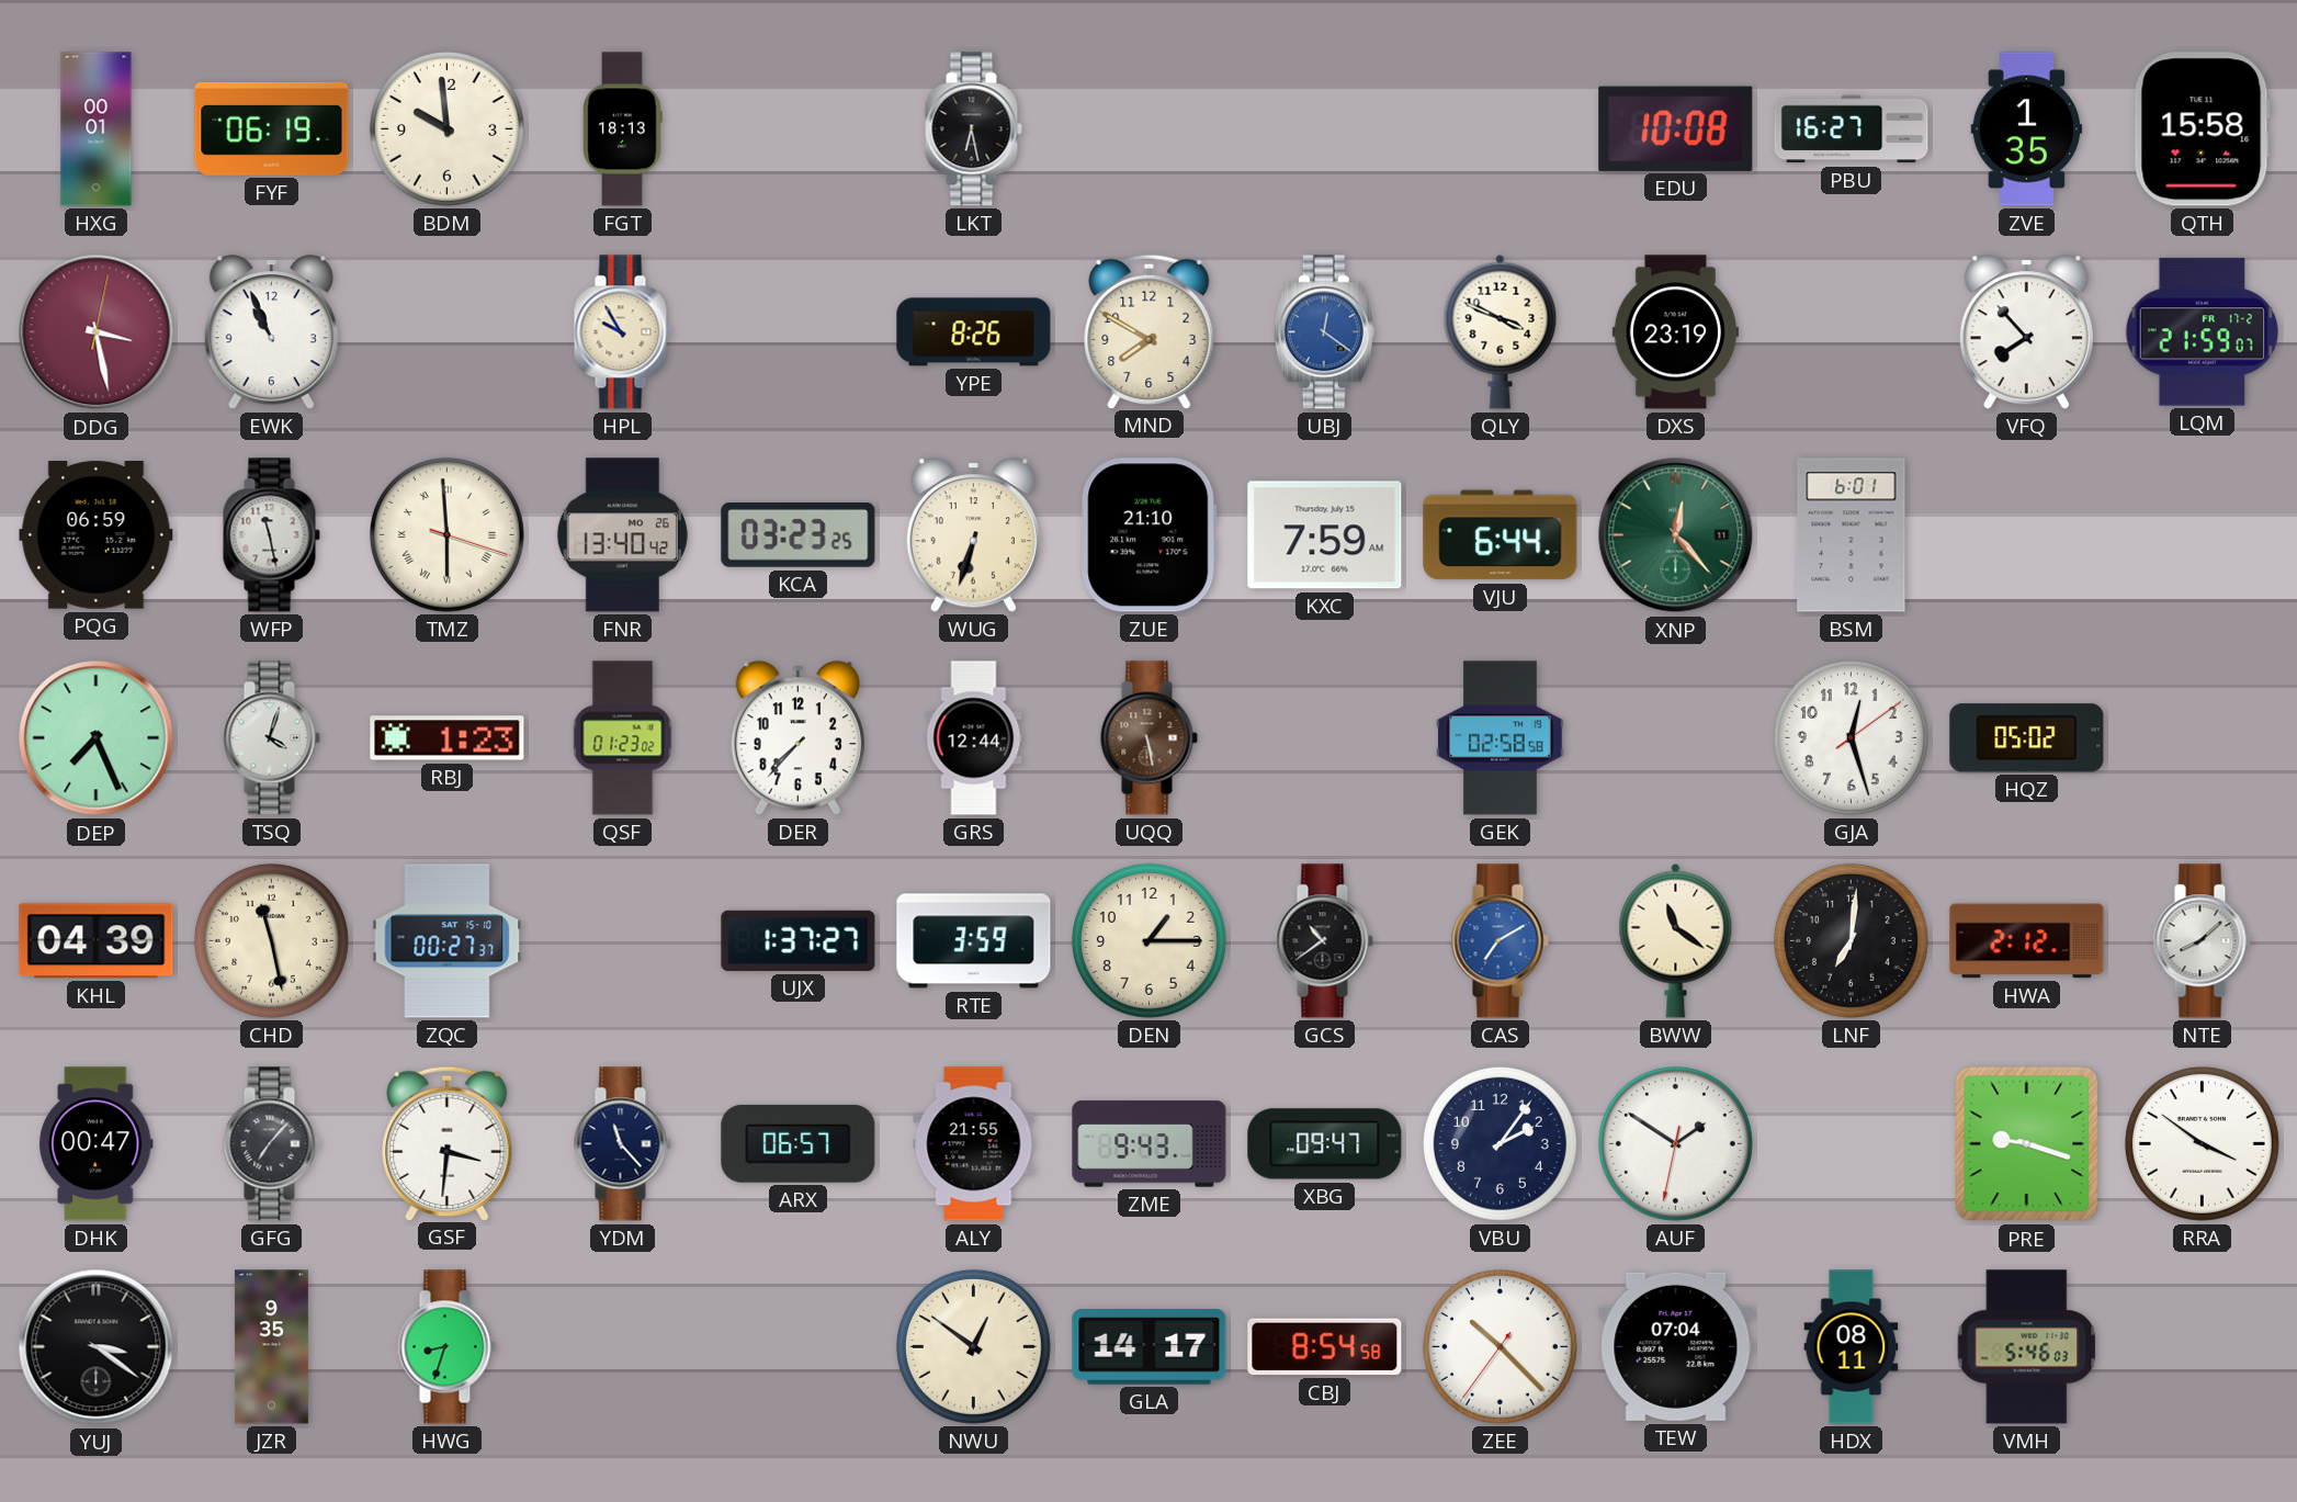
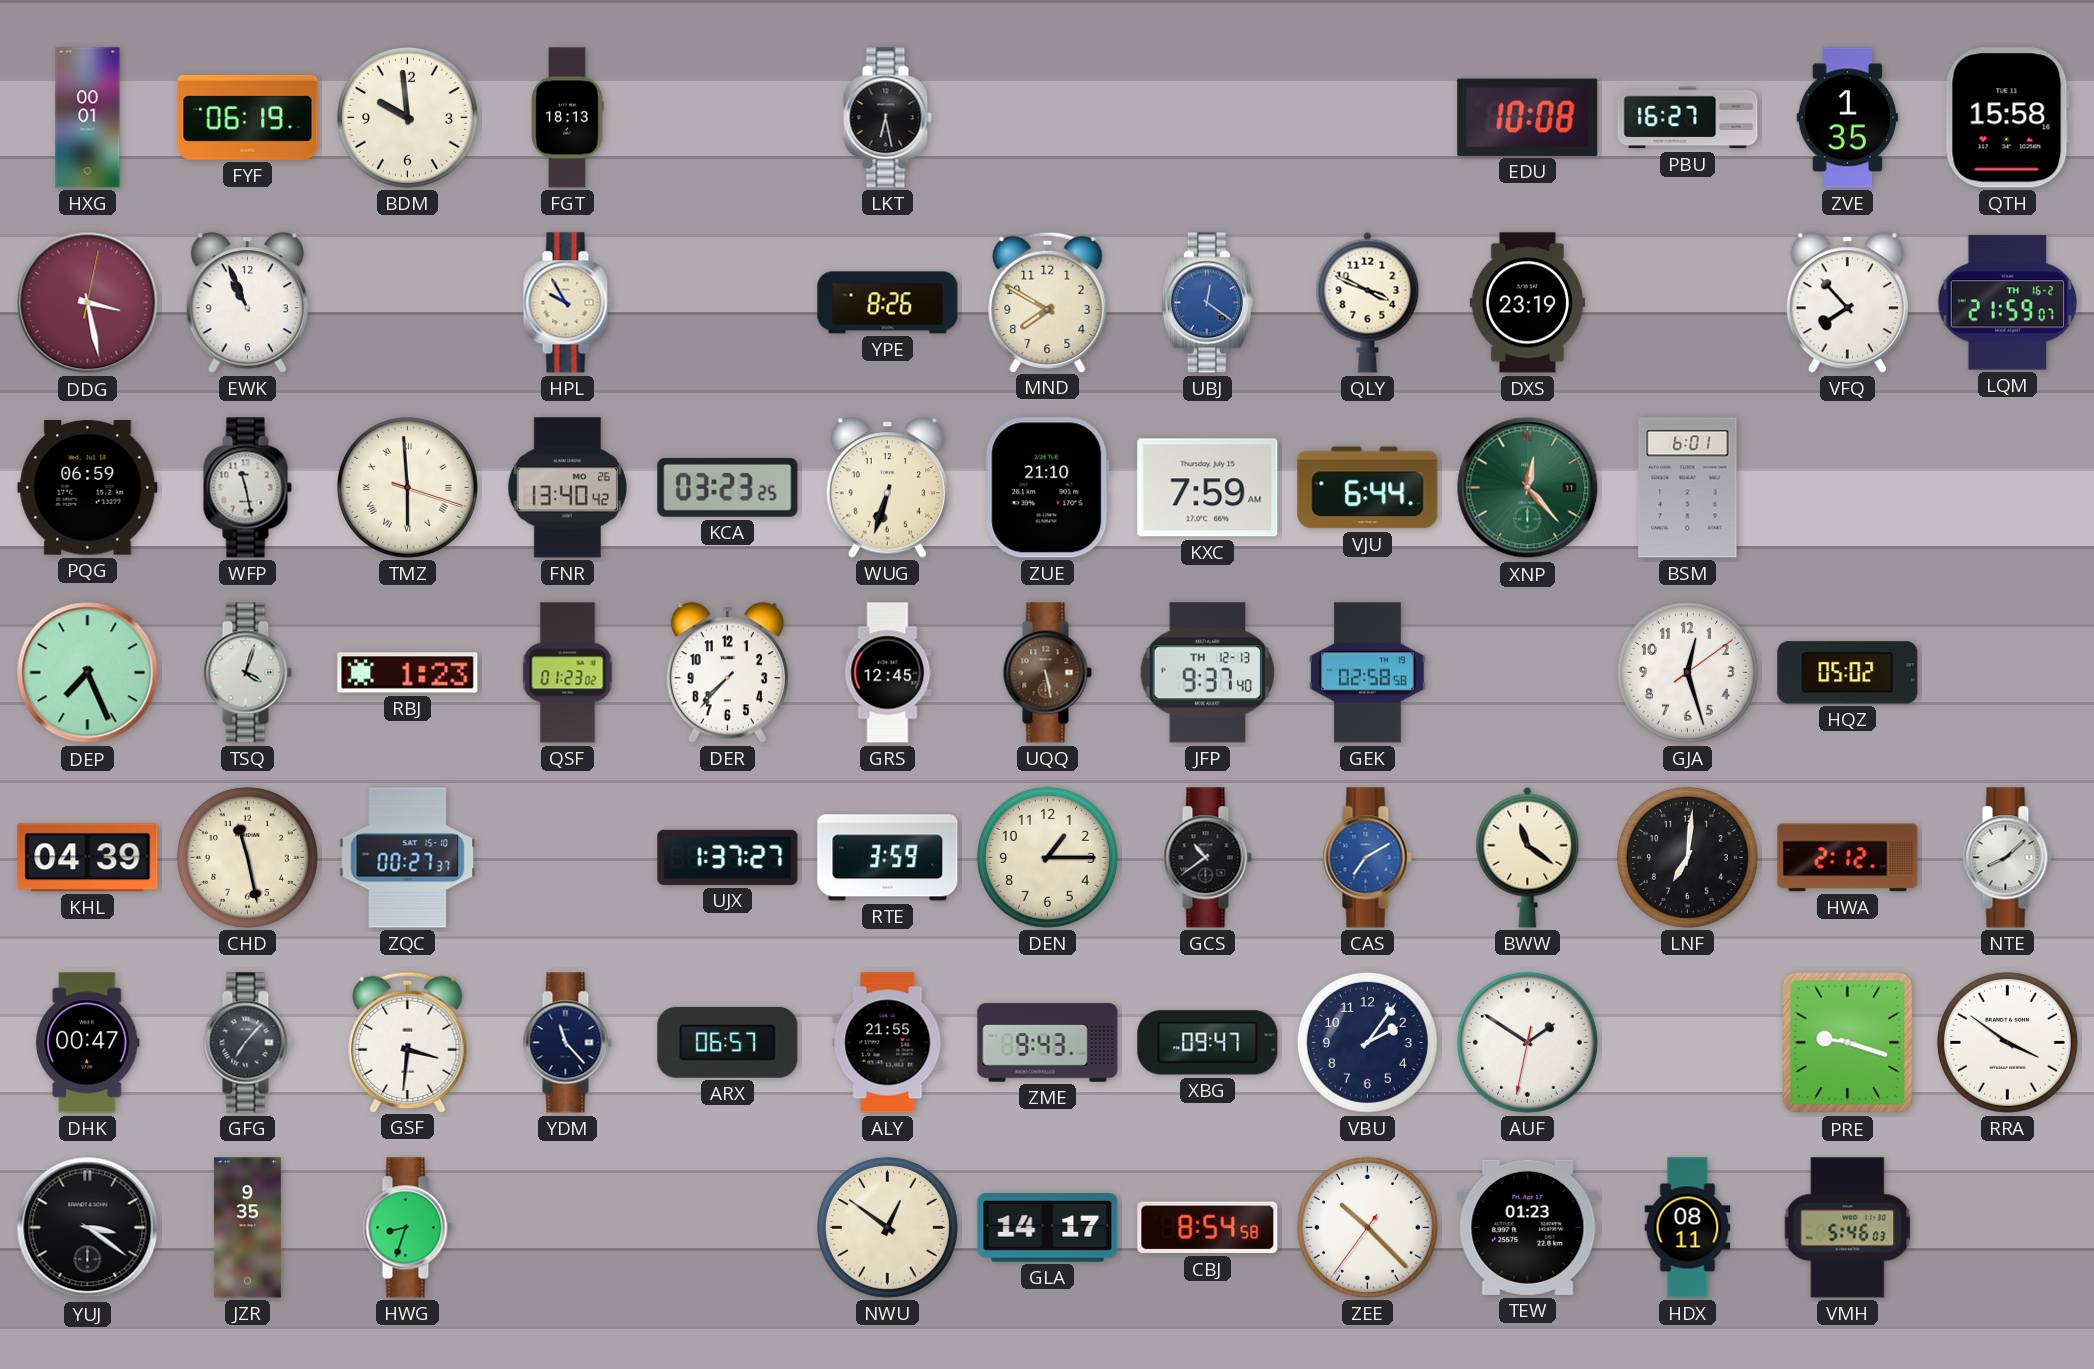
LQM date: FR 17-2 -> TH 16-2
GRS: 12:44 -> 12:45
JFP: none -> 9:37
TEW: 07:04 -> 01:23
